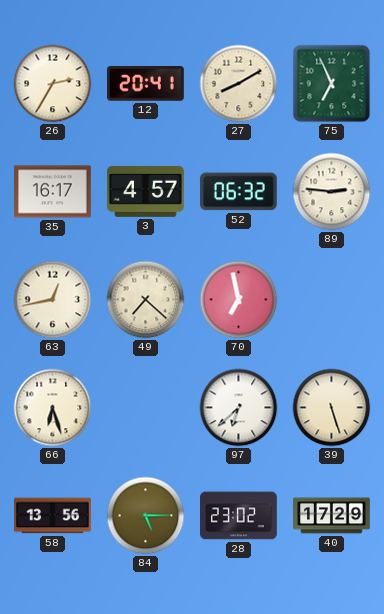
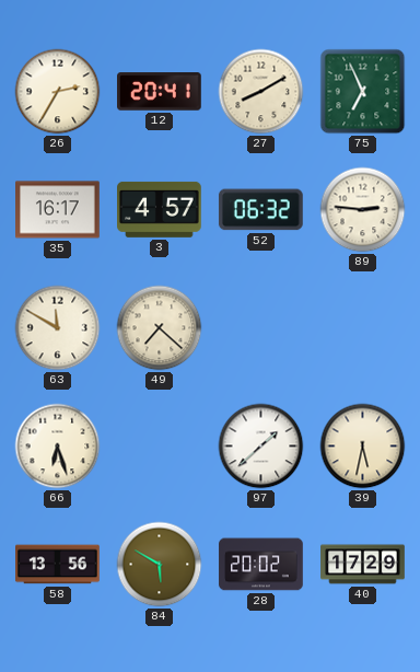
63: 12:43 -> 11:50
70: 6:58 -> none
97: 6:38 -> 1:38
39: 5:27 -> 5:32
84: 5:15 -> 5:50
28: 23:02 -> 20:02
